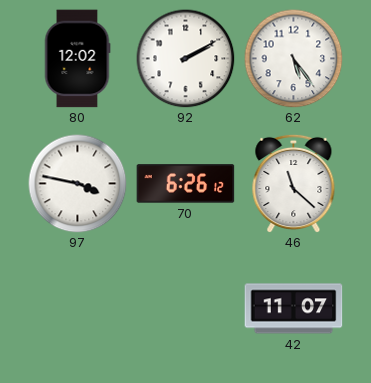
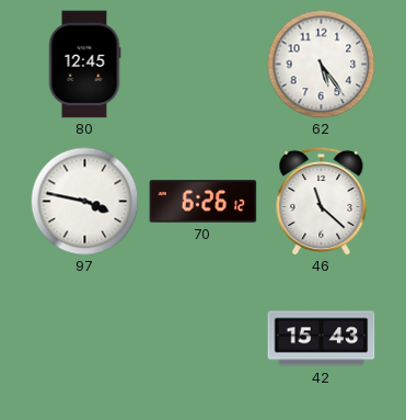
80: 12:02 -> 12:45
92: 2:10 -> none
42: 11:07 -> 15:43
